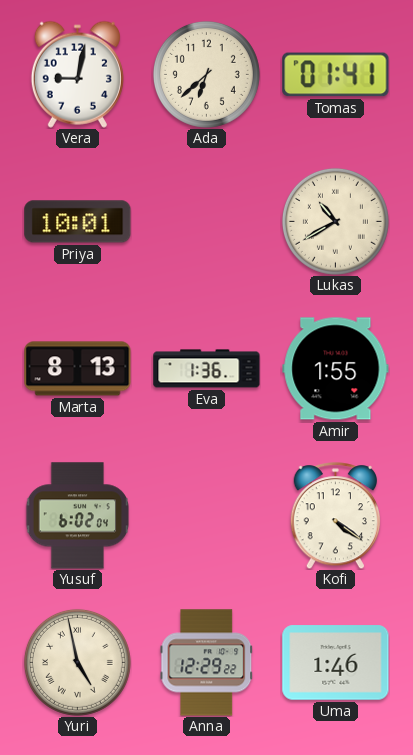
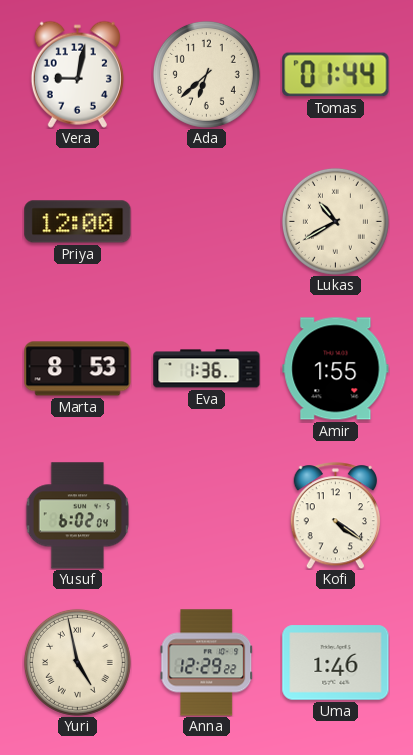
Tomas: 01:41 -> 01:44
Priya: 10:01 -> 12:00
Marta: 8:13 -> 8:53
